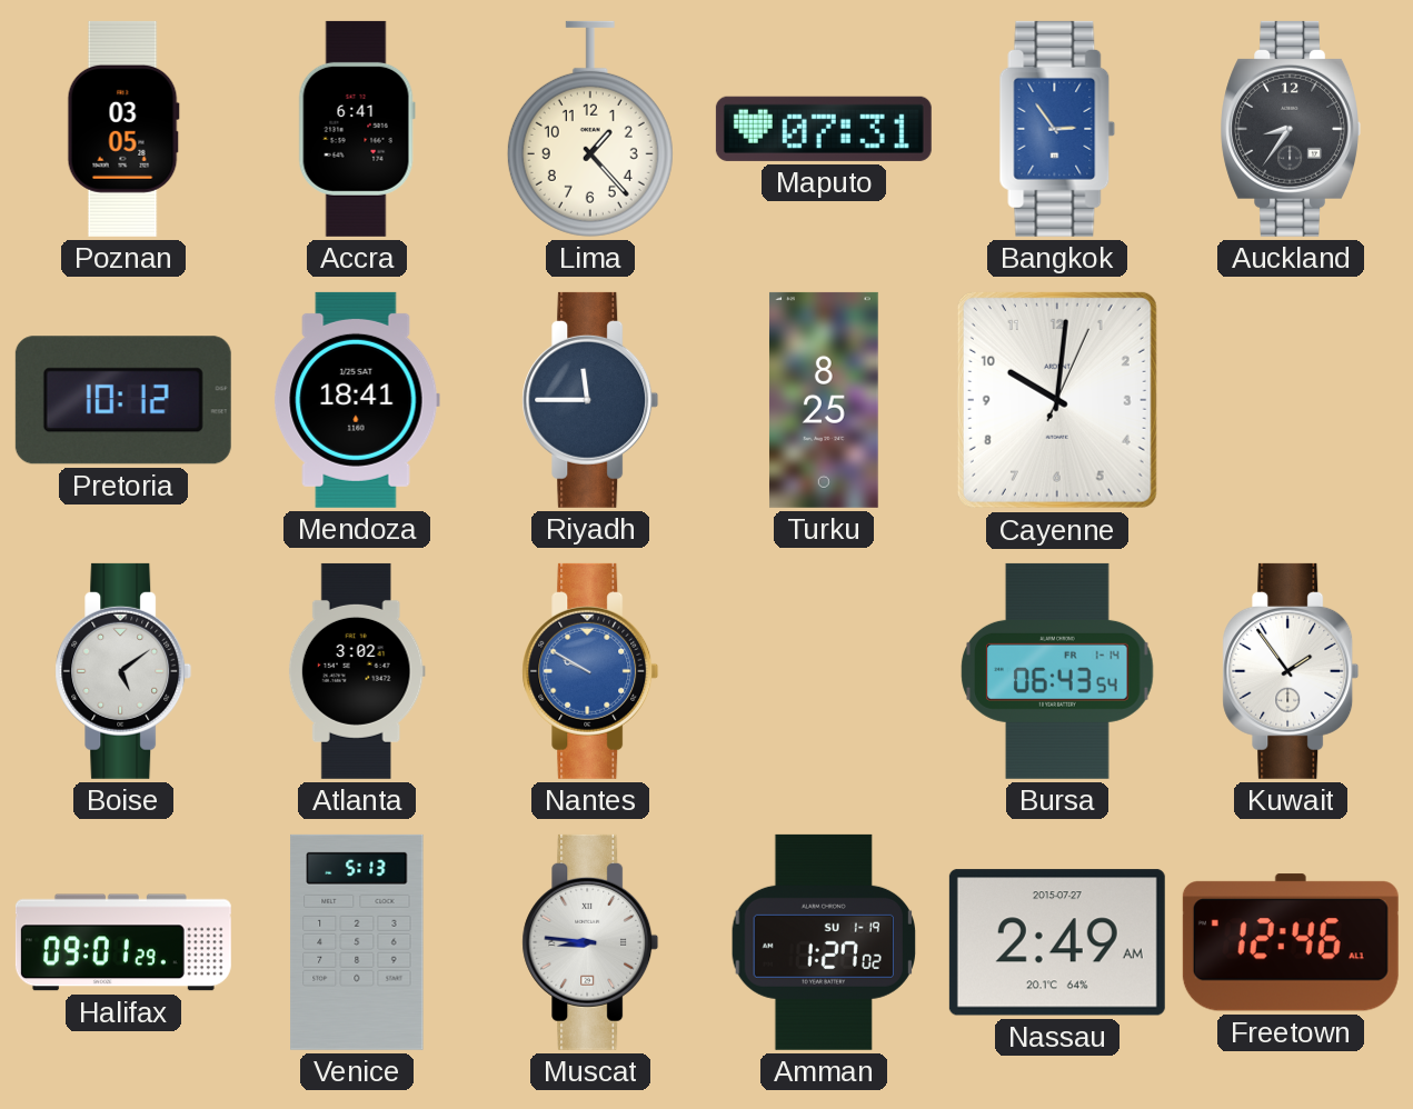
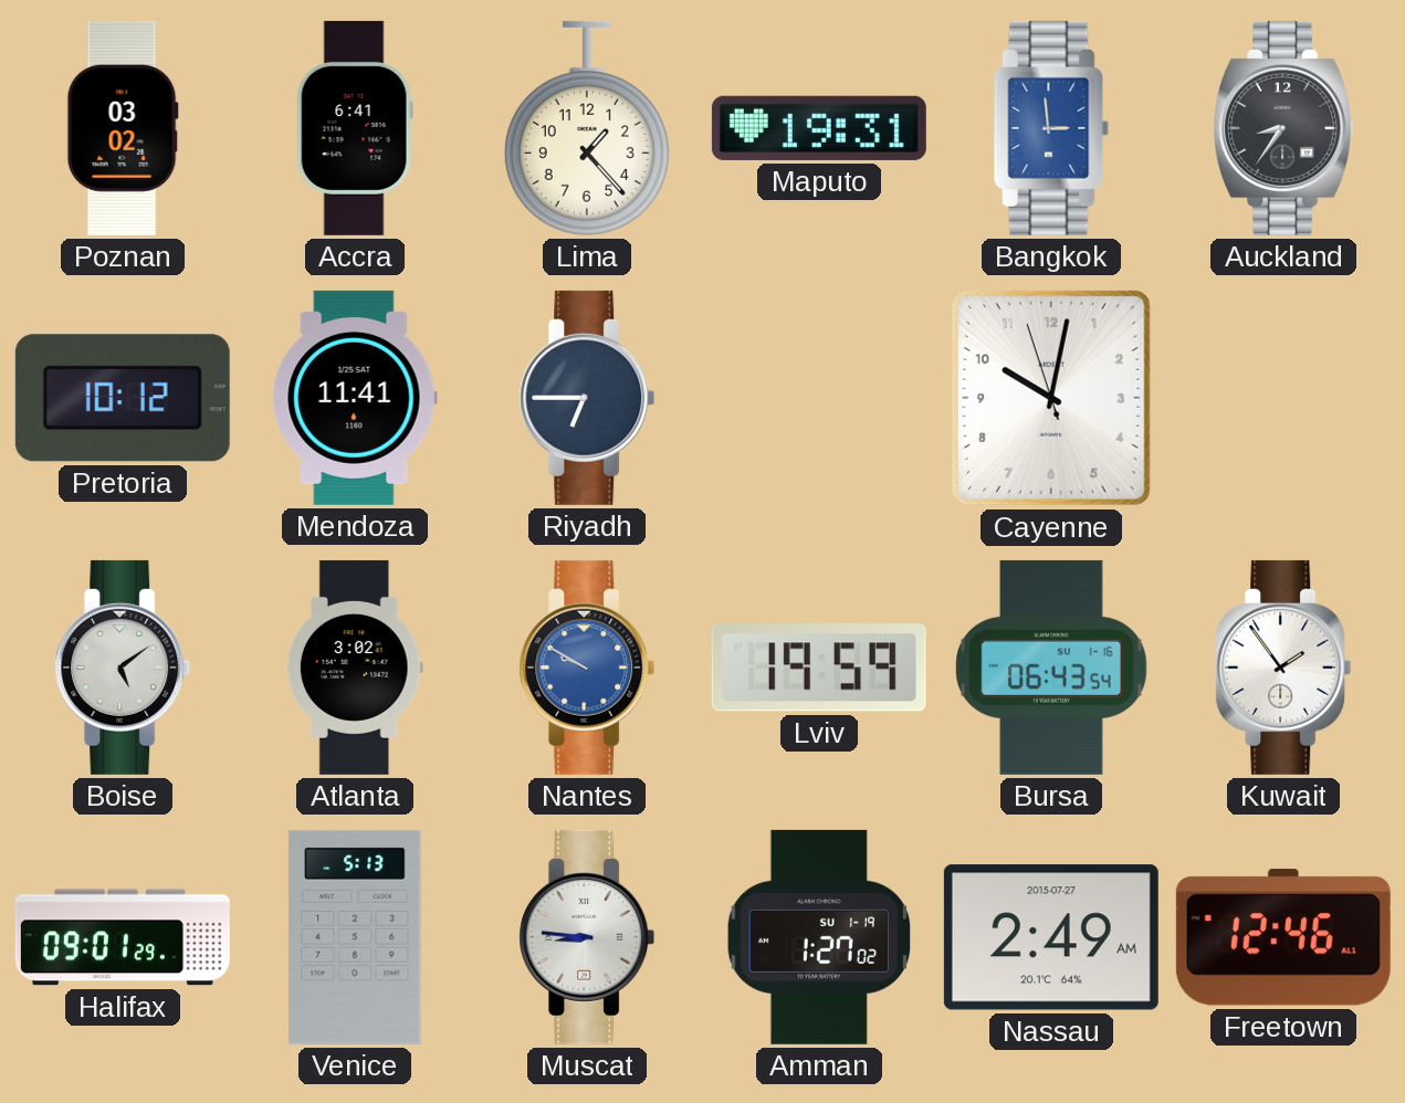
Poznan: 03:05 -> 03:02
Maputo: 07:31 -> 19:31
Bangkok: 2:54 -> 2:59
Mendoza: 18:41 -> 11:41
Riyadh: 11:45 -> 6:45
Turku: 8:25 -> none
Cayenne: 10:01:04 -> 10:01:57
Lviv: none -> 19:59
Bursa date: FR 1-14 -> SU 1-16
